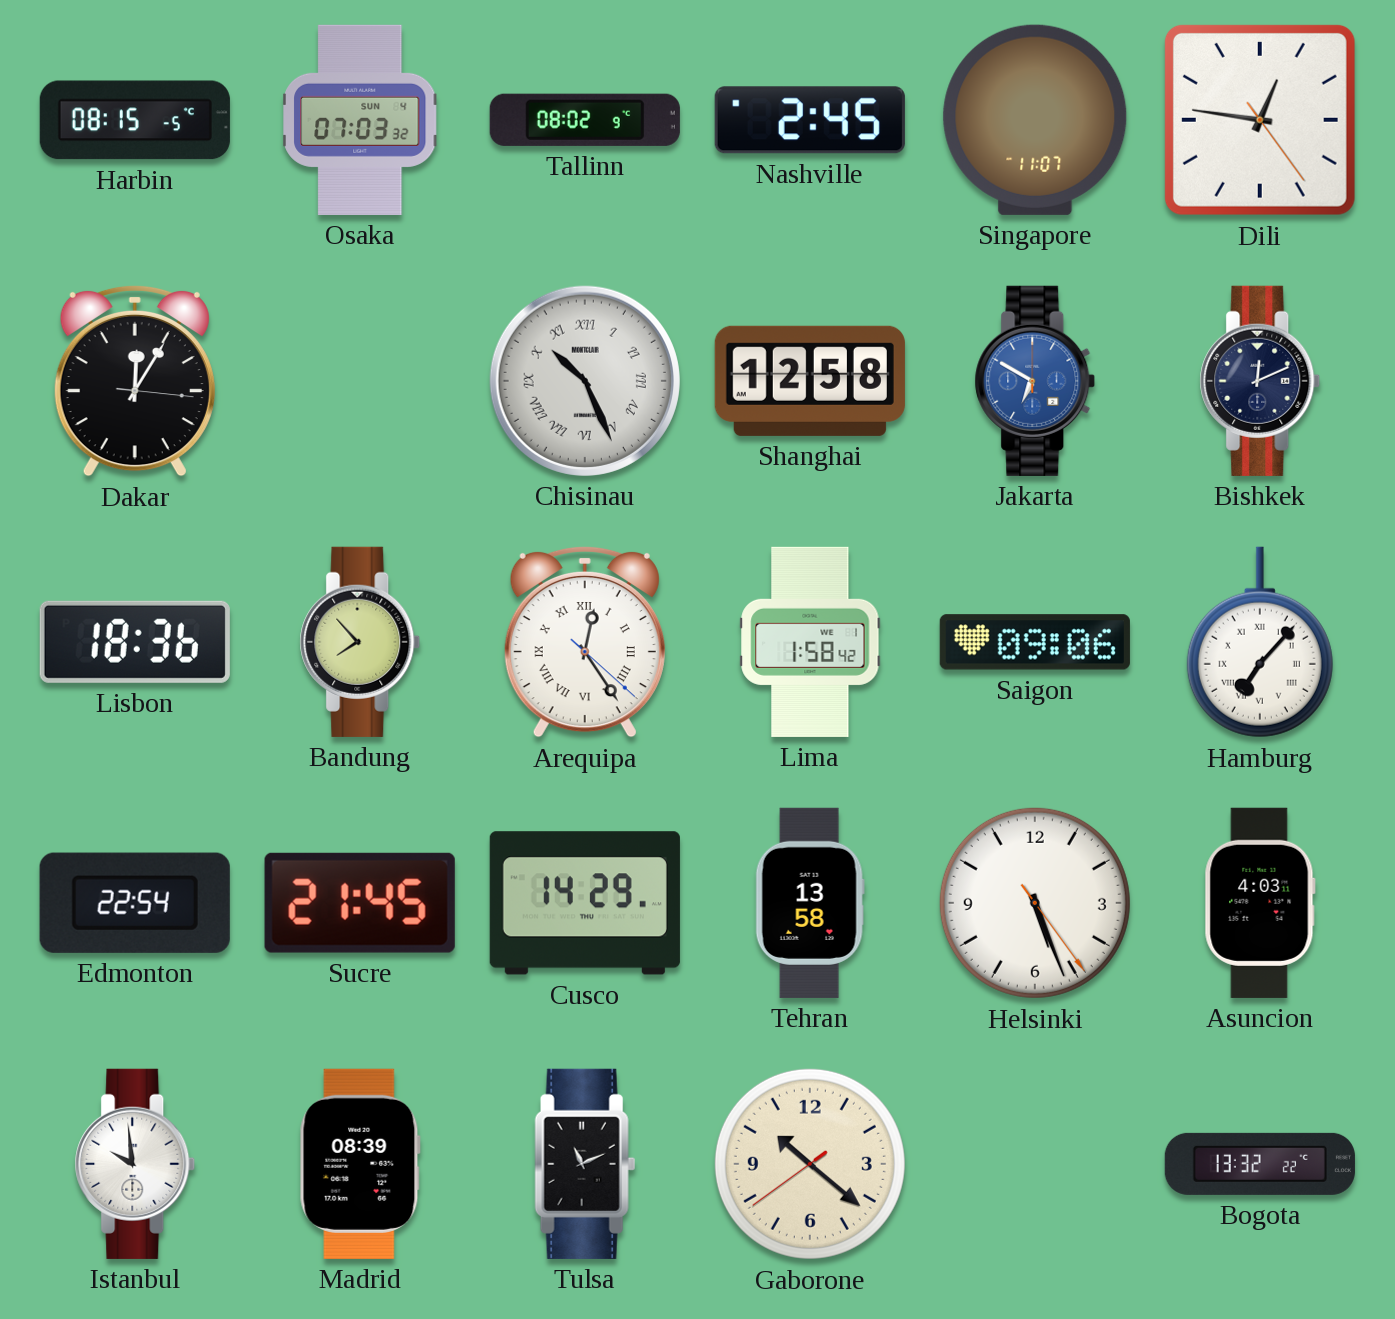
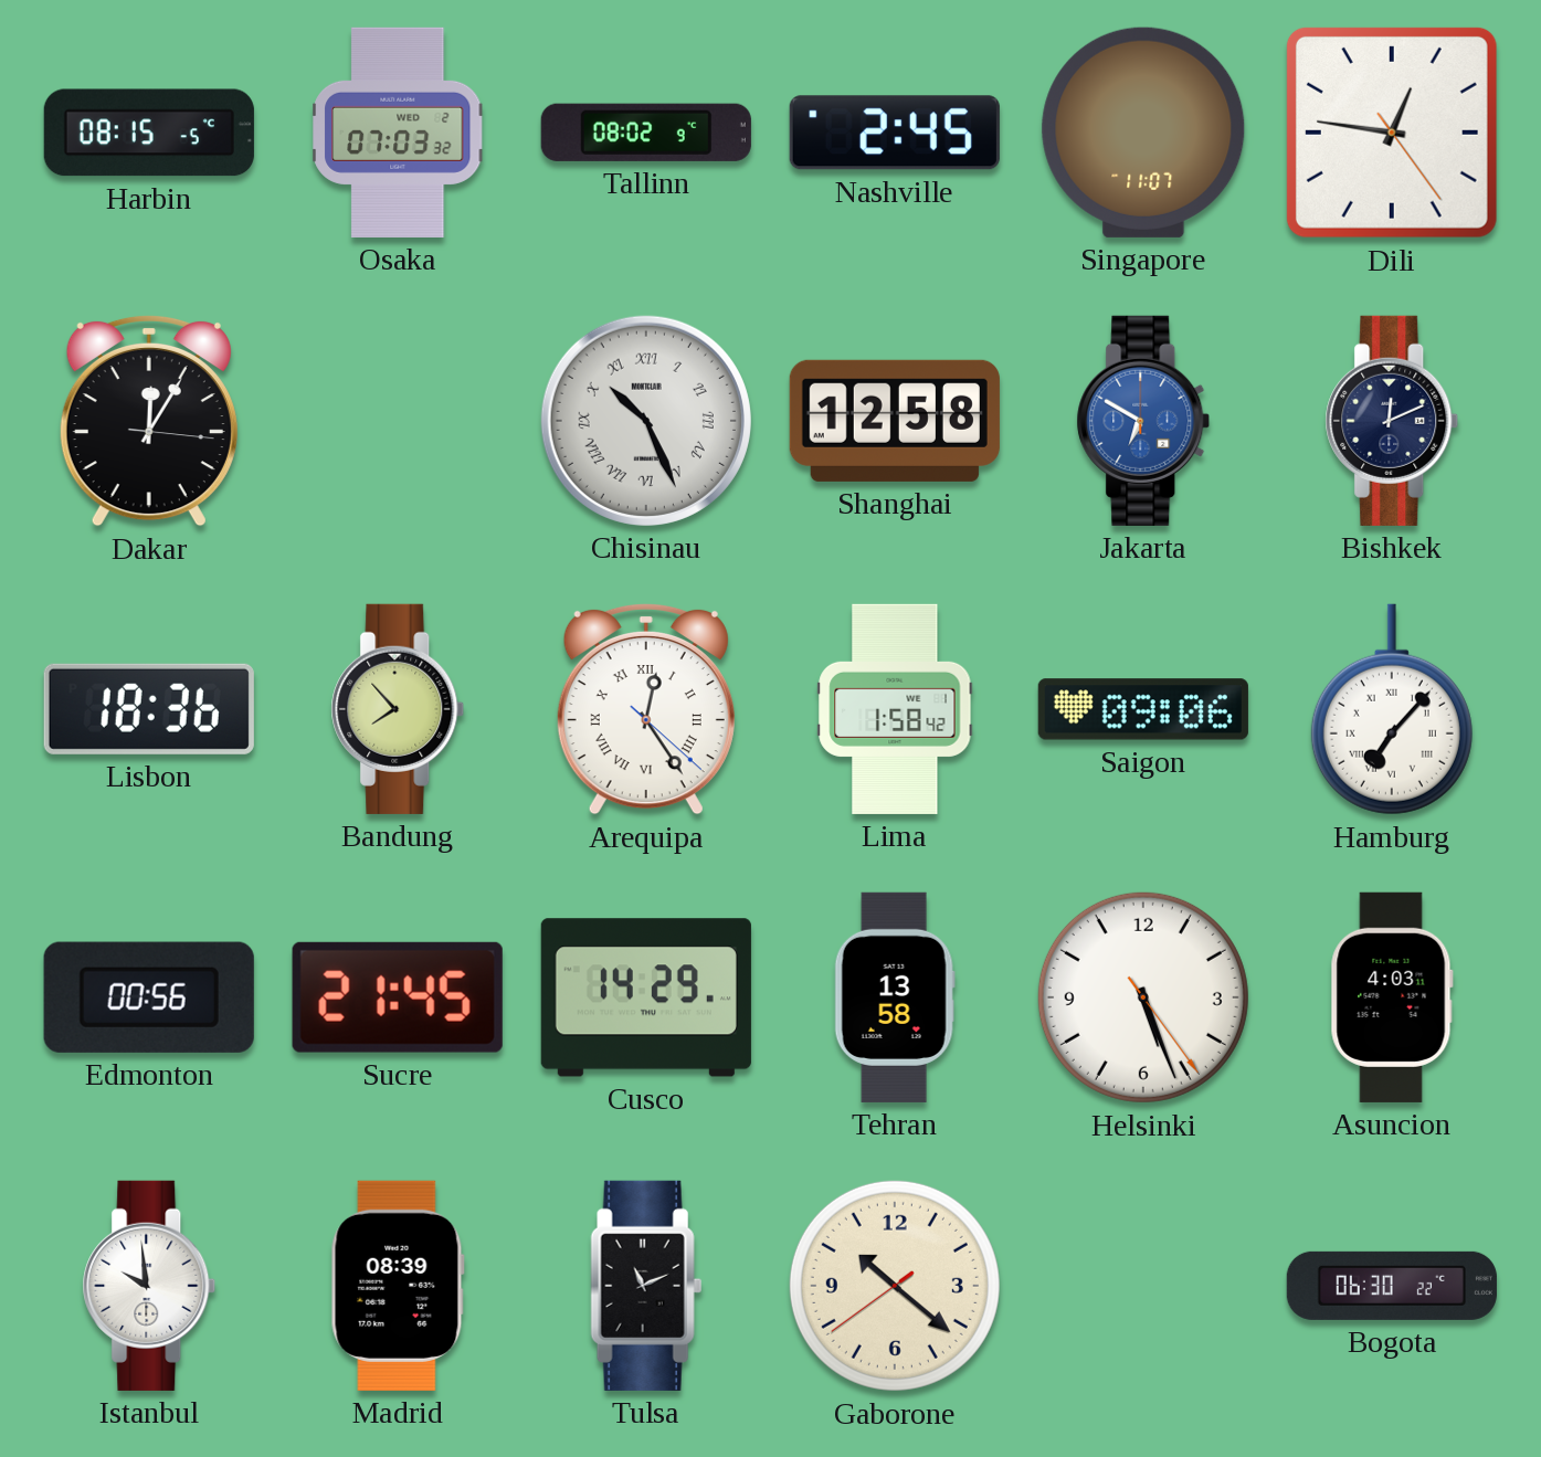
Osaka date: SUN 4 -> WED 2
Edmonton: 22:54 -> 00:56
Bogota: 13:32 -> 06:30
